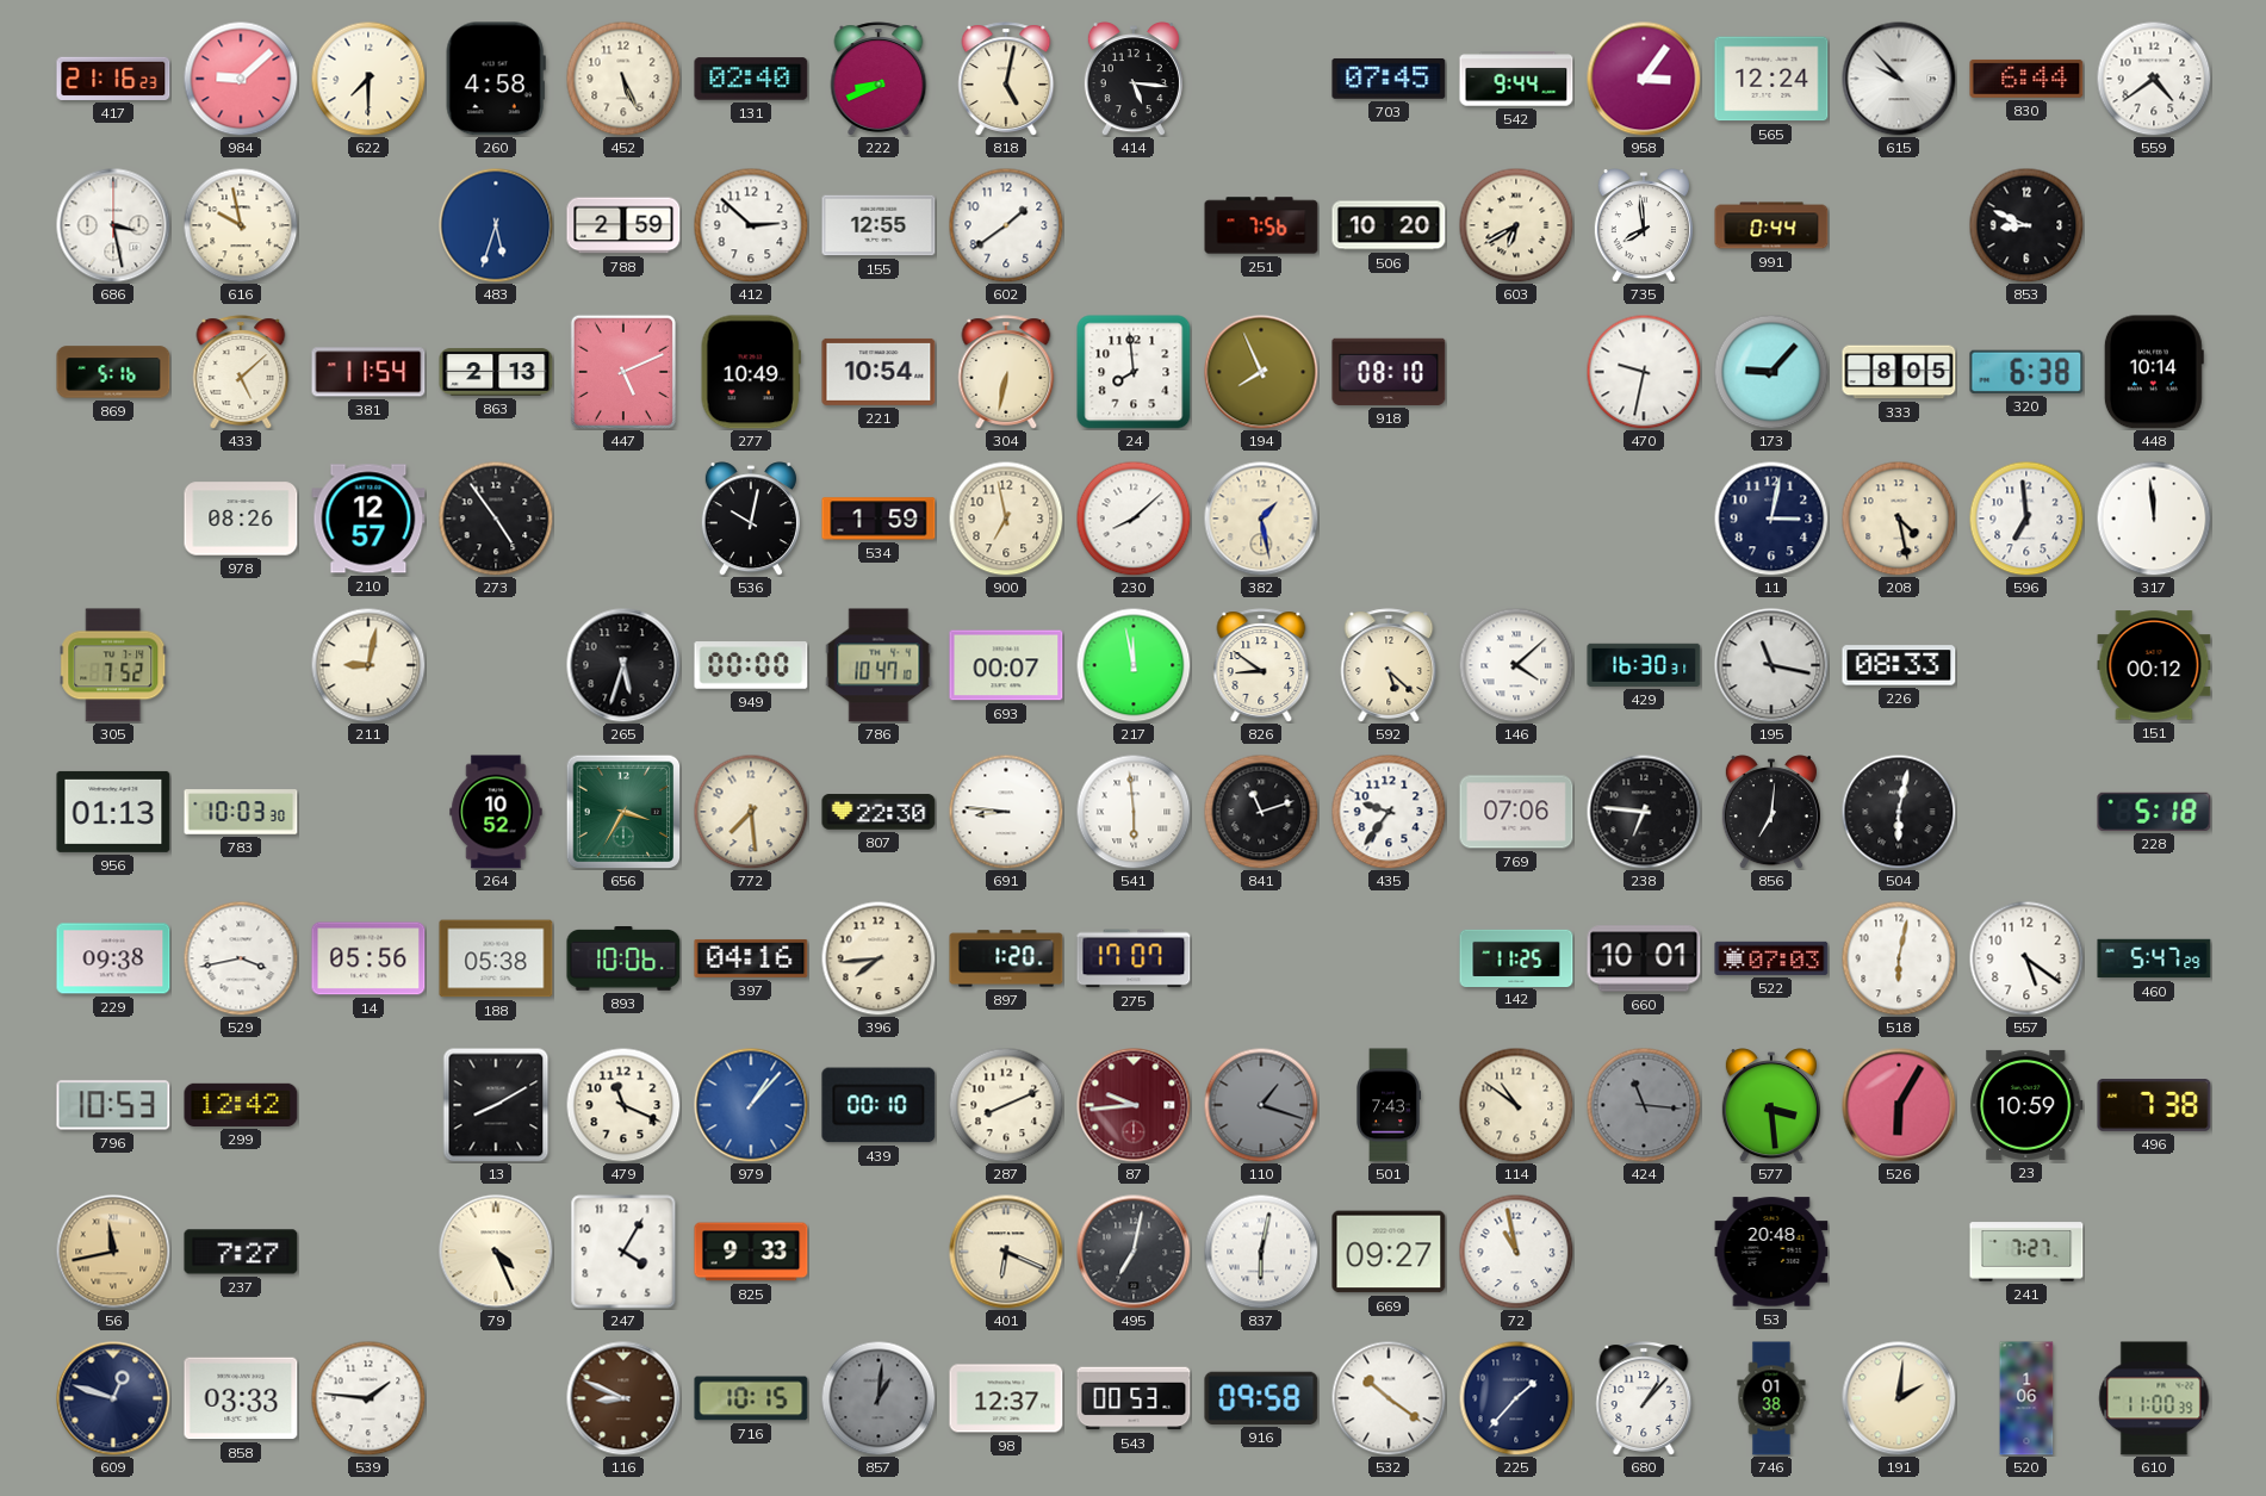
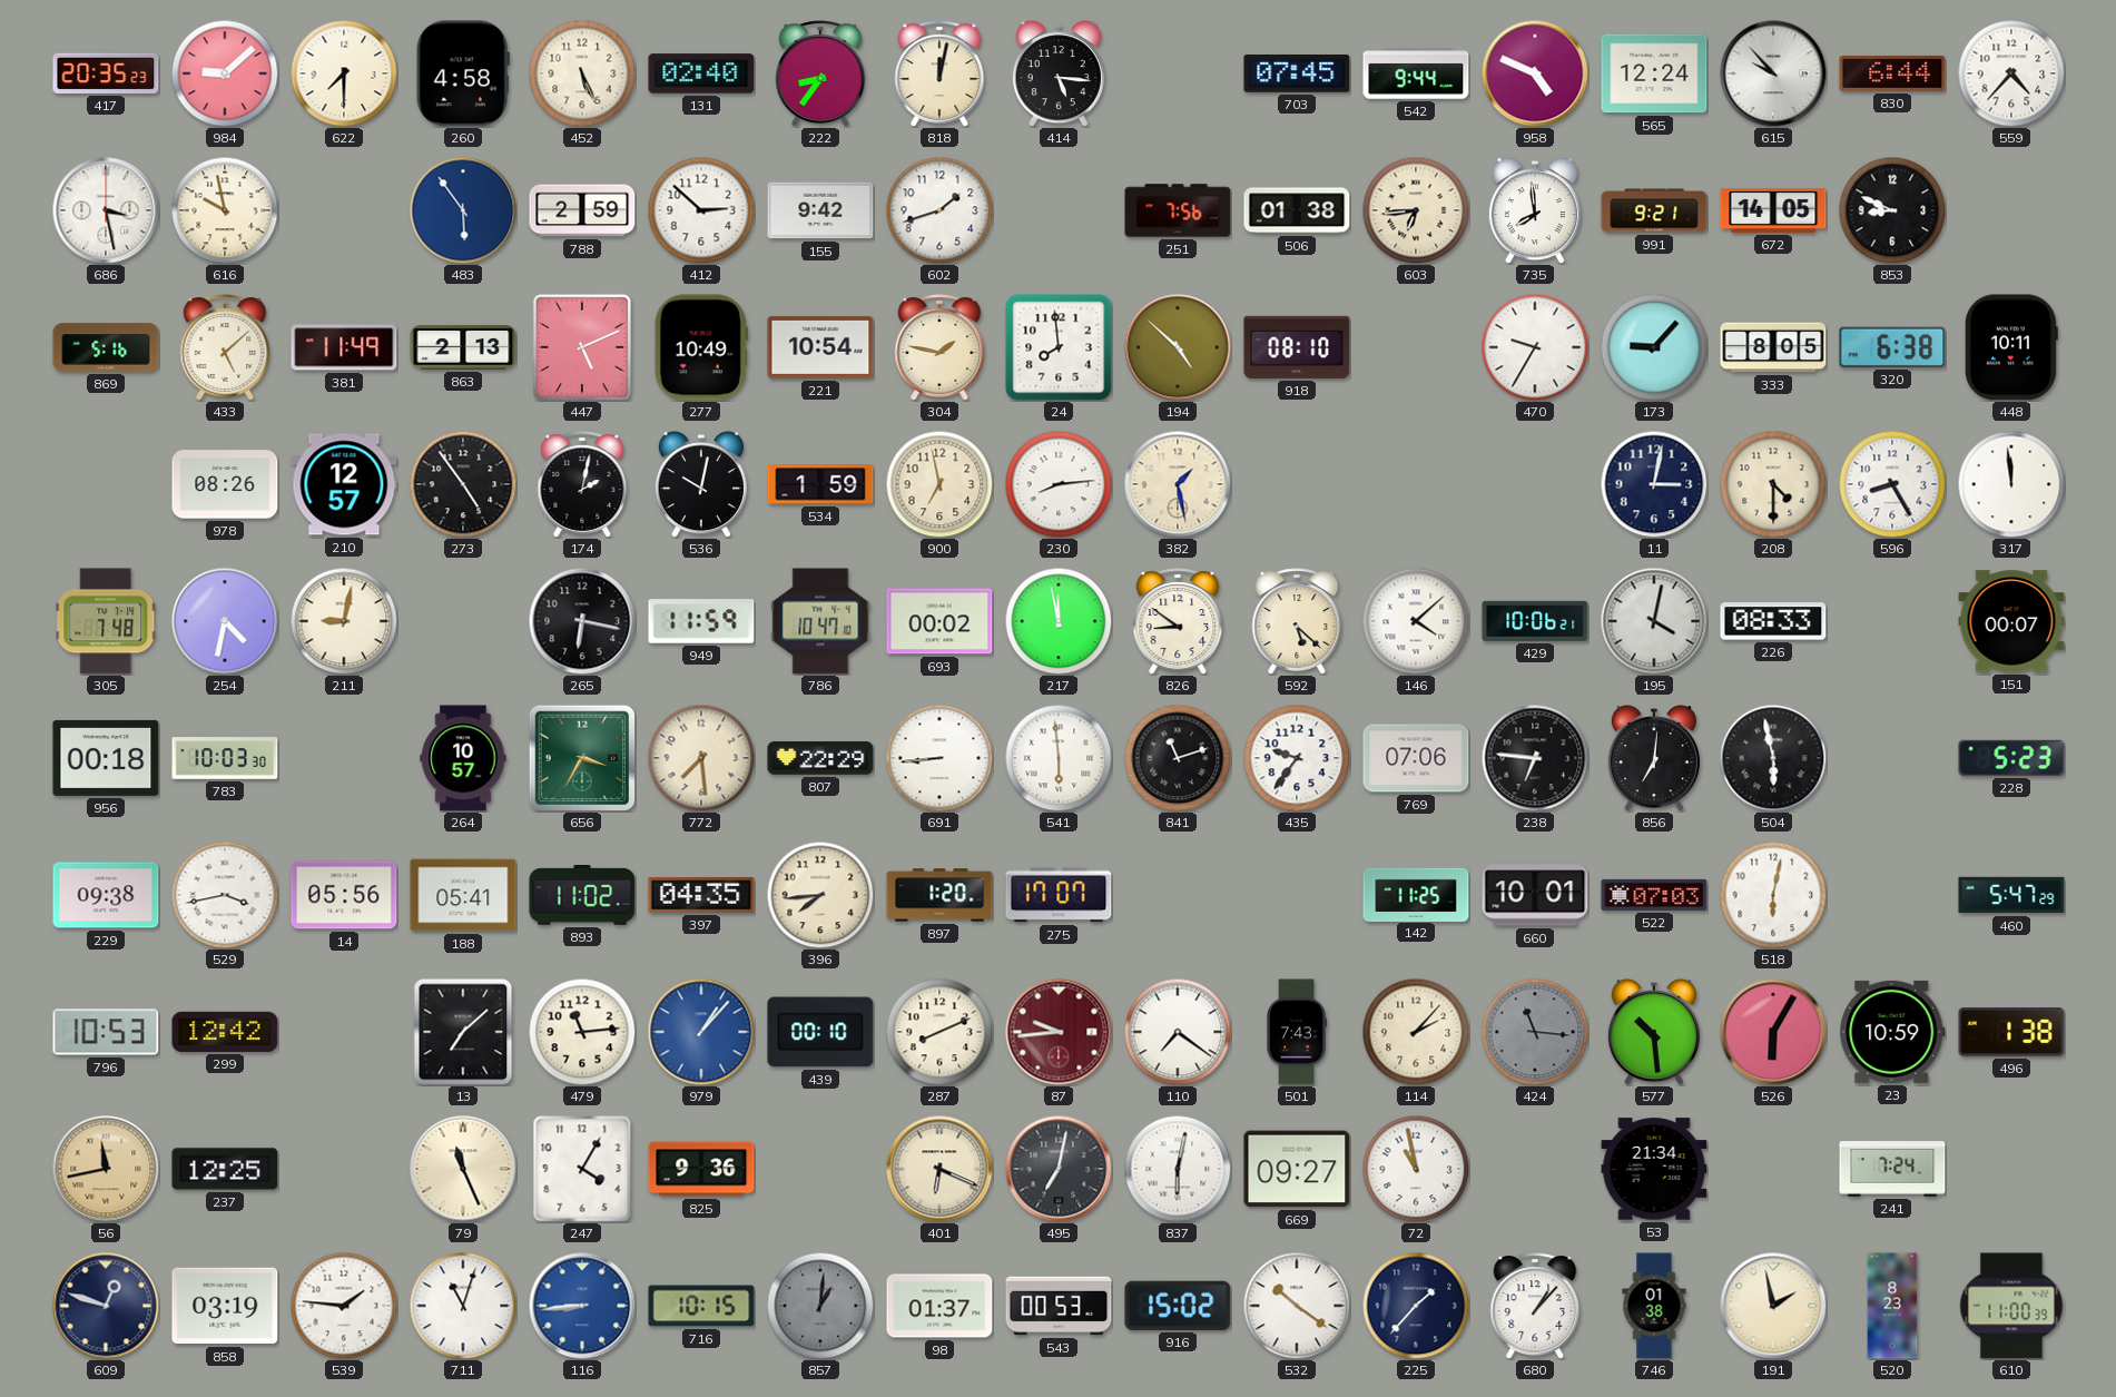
417: 21:16 -> 20:35
222: 8:41 -> 8:36
818: 5:02 -> 12:02
958: 3:06 -> 4:49
559: 4:39 -> 4:37
483: 5:33 -> 5:54
155: 12:55 -> 9:42
602: 1:39 -> 1:42
506: 10:20 -> 01:38
603: 6:40 -> 6:44
991: 0:44 -> 9:21
672: none -> 14:05
381: 11:54 -> 11:49
304: 6:32 -> 1:47
194: 7:56 -> 4:52
470: 9:32 -> 9:35
448: 10:14 -> 10:11
174: none -> 2:02
230: 8:08 -> 8:14
208: 4:28 -> 4:30
596: 6:59 -> 8:25
305: 7:52 -> 7:48
254: none -> 4:32
265: 5:33 -> 6:17
949: 00:00 -> 11:59
693: 00:07 -> 00:02
429: 16:30 -> 10:06
195: 11:17 -> 4:02
151: 00:12 -> 00:07
956: 01:13 -> 00:18
264: 10:52 -> 10:57
807: 22:30 -> 22:29
691: 8:46 -> 8:44
504: 6:02 -> 5:58
228: 5:18 -> 5:23
188: 05:38 -> 05:41
893: 10:06 -> 11:02
397: 04:16 -> 04:35
557: 5:21 -> none
13: 8:10 -> 7:08
479: 11:19 -> 11:14
110: 1:18 -> 7:21
110 dial: grey -> white
114: 10:51 -> 2:07
577: 3:29 -> 10:29
496: 7:38 -> 1:38
237: 7:27 -> 12:25
79: 4:26 -> 11:26
825: 9:33 -> 9:36
53: 20:48 -> 21:34
241: 7:27 -> 7:24
858: 03:33 -> 03:19
711: none -> 11:03
116: 8:49 -> 8:44
116 dial: brown -> blue
98: 12:37 -> 01:37
916: 09:58 -> 15:02
191: 2:01 -> 1:58
520: 1:06 -> 8:23
